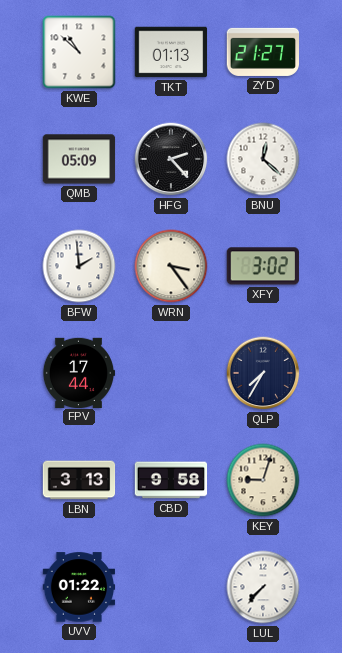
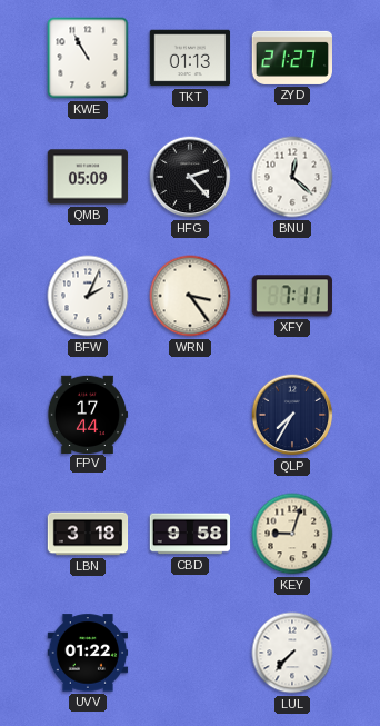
KWE: 10:52 -> 10:55
BFW: 1:59 -> 2:04
XFY: 3:02 -> 7:11
LBN: 3:13 -> 3:18
